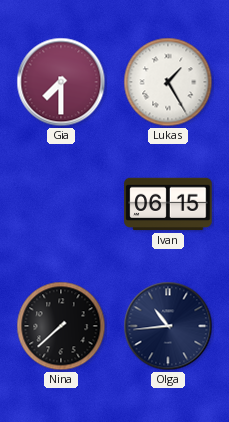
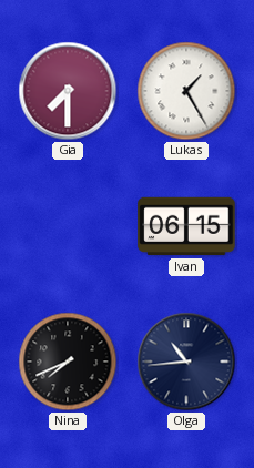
Nina: 7:38 -> 7:41
